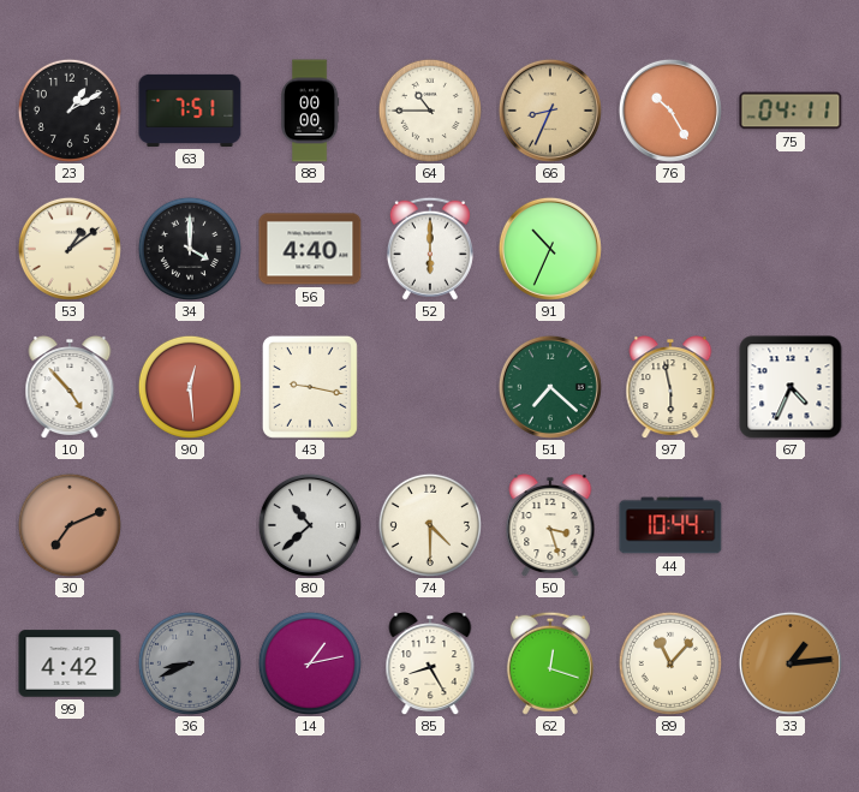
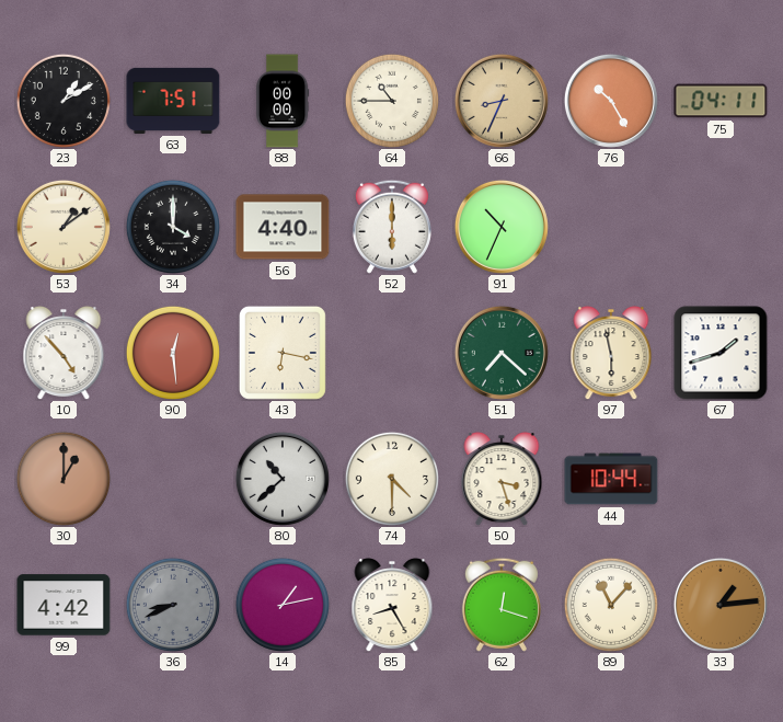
43: 9:17 -> 6:17
67: 4:34 -> 1:42
30: 7:11 -> 1:00
